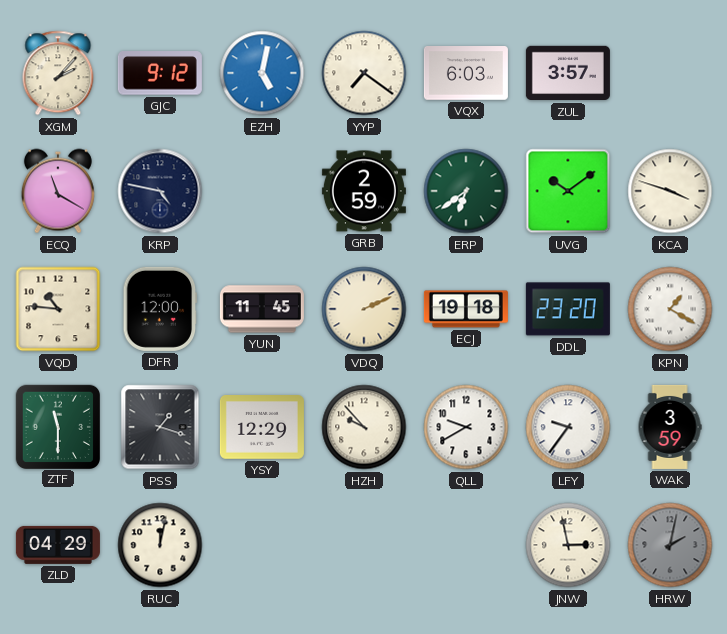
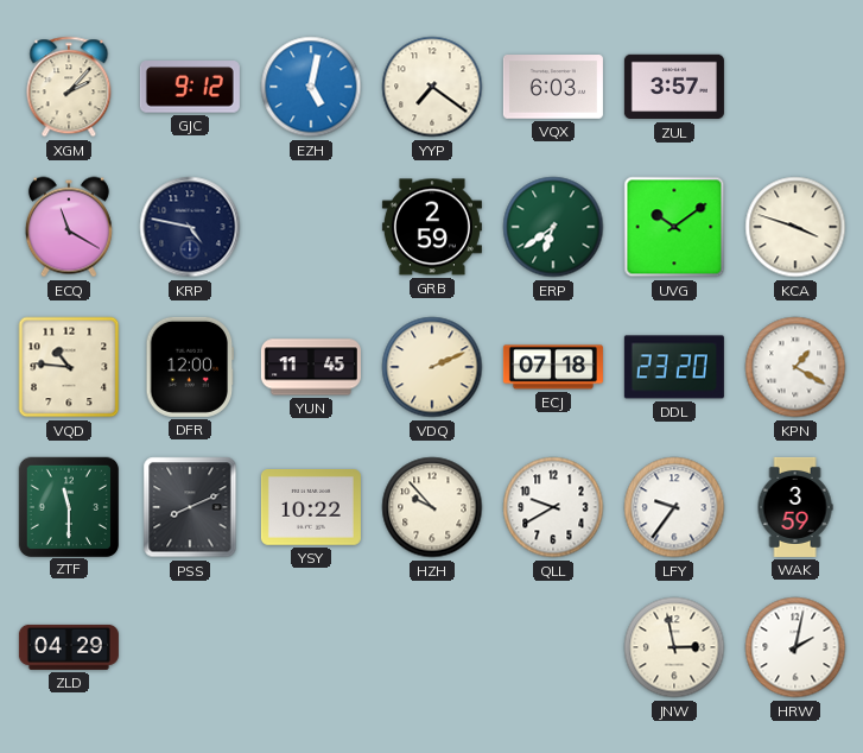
ECJ: 19:18 -> 07:18
PSS: 1:18 -> 8:11
YSY: 12:29 -> 10:22
RUC: 12:02 -> none
HRW dial: grey -> white
